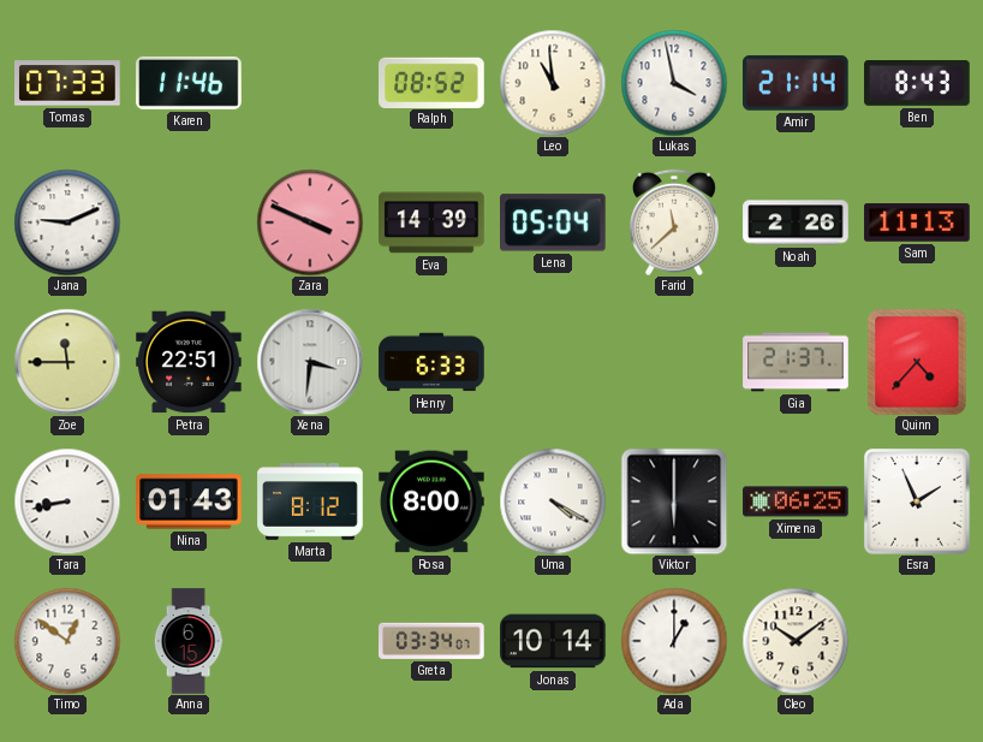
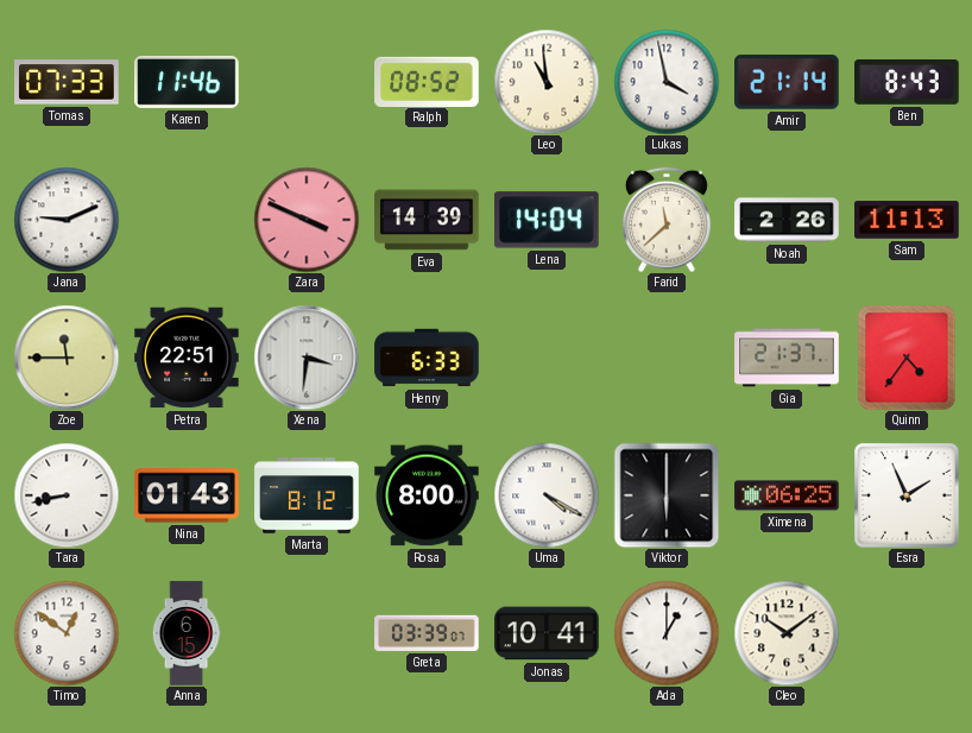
Lena: 05:04 -> 14:04
Quinn: 4:37 -> 4:36
Greta: 03:34 -> 03:39
Jonas: 10:14 -> 10:41
